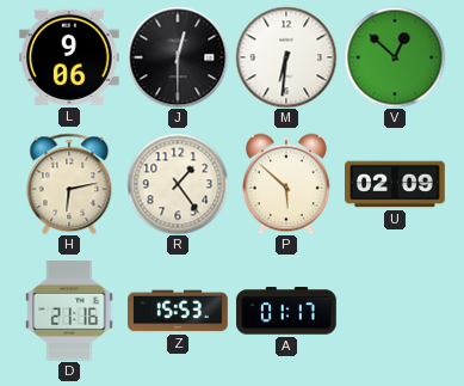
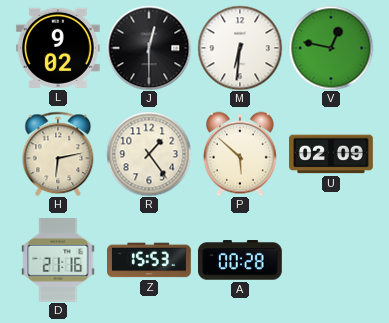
L: 9:06 -> 9:02
V: 12:52 -> 12:47
A: 01:17 -> 00:28
